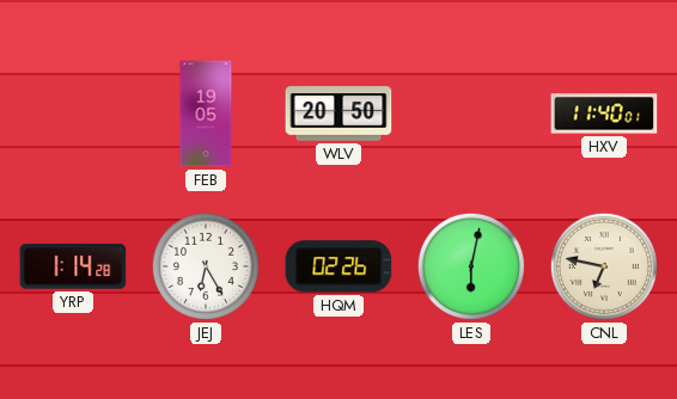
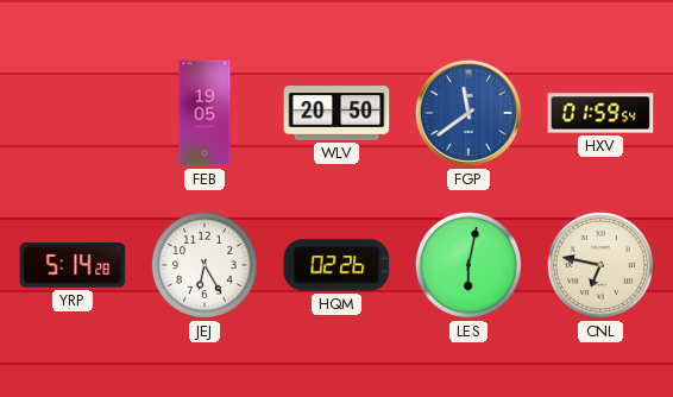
FGP: none -> 11:39
HXV: 11:40 -> 01:59
YRP: 1:14 -> 5:14
